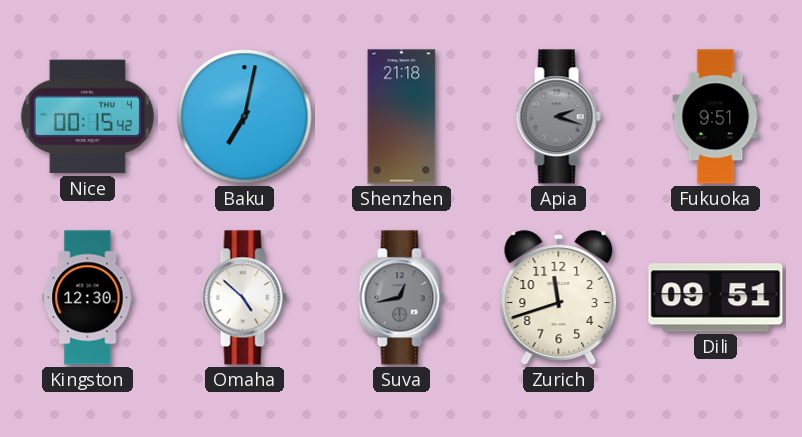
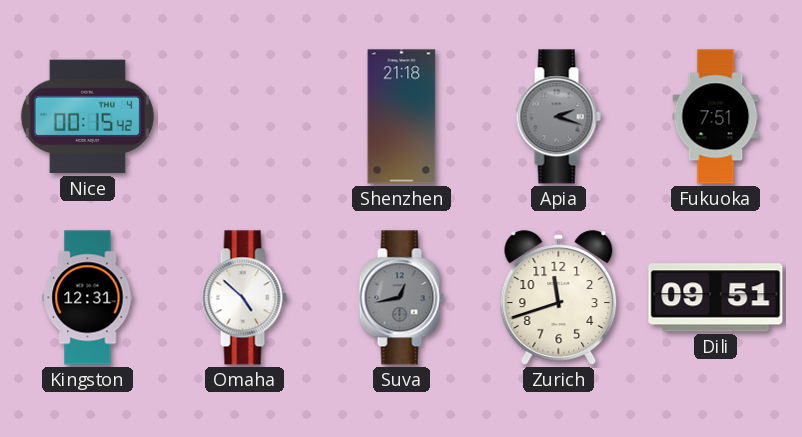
Baku: 7:02 -> none
Fukuoka: 9:51 -> 7:51
Kingston: 12:30 -> 12:31
